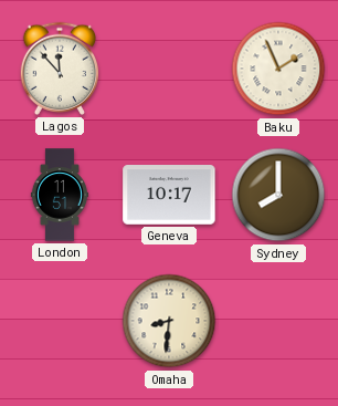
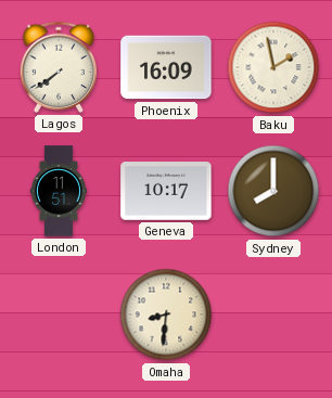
Lagos: 11:53 -> 7:39
Phoenix: none -> 16:09
Baku: 1:56 -> 1:58
